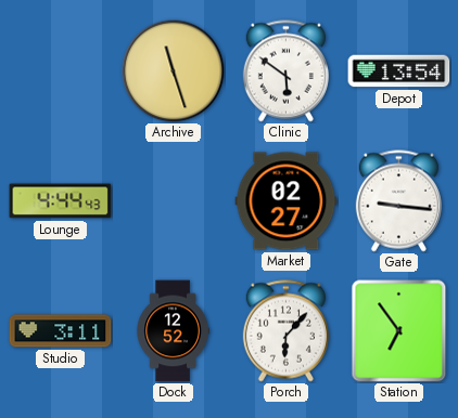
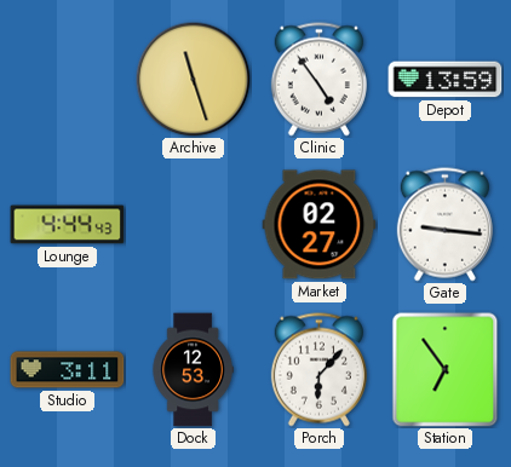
Clinic: 5:51 -> 4:54
Depot: 13:54 -> 13:59
Dock: 12:52 -> 12:53
